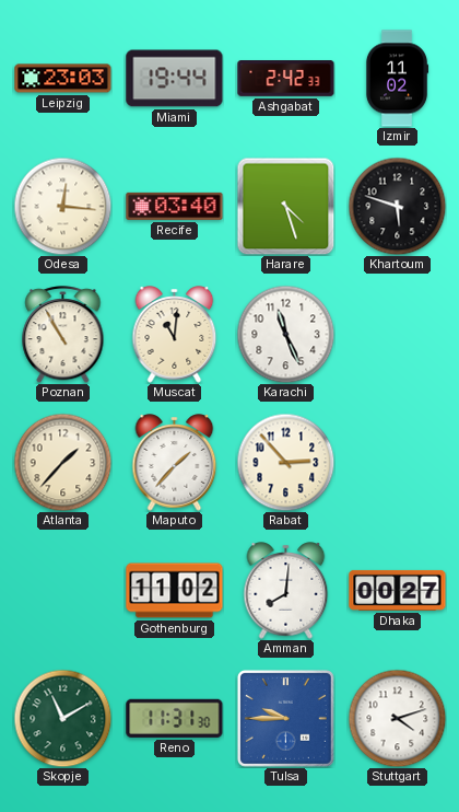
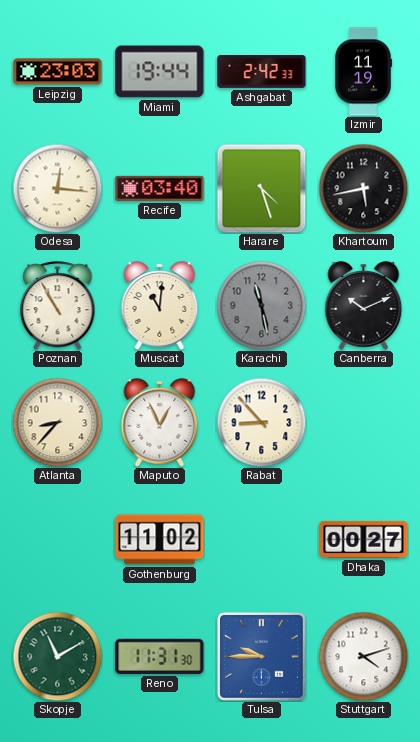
Izmir: 11:02 -> 11:19
Khartoum: 5:48 -> 5:43
Karachi: 11:26 -> 11:28
Karachi dial: white -> grey
Canberra: none -> 10:11
Atlanta: 1:37 -> 8:37
Maputo: 1:37 -> 12:56
Rabat: 2:53 -> 8:53
Amman: 8:01 -> none
